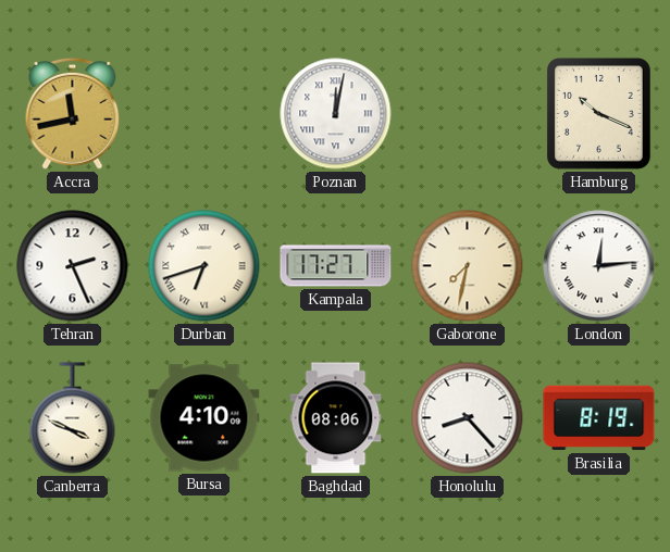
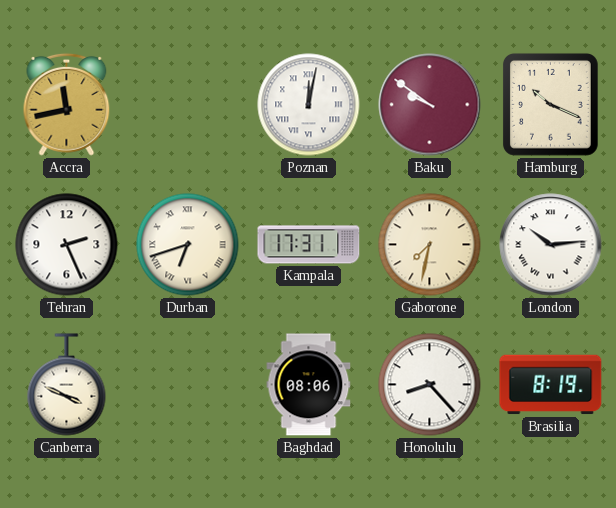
Baku: none -> 9:51
Kampala: 17:27 -> 17:31
London: 12:14 -> 10:14
Bursa: 4:10 -> none
